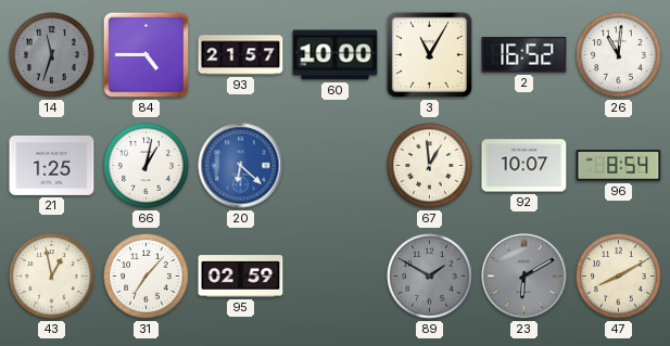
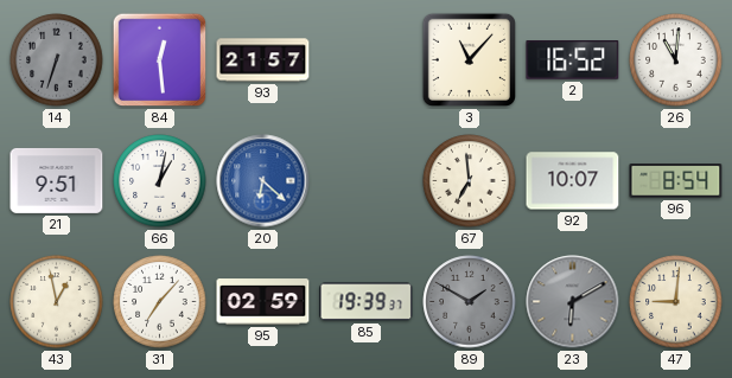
14: 11:33 -> 6:33
84: 4:45 -> 12:29
60: 10:00 -> none
3: 11:05 -> 11:07
21: 1:25 -> 9:51
67: 12:59 -> 6:59
85: none -> 19:39
47: 8:10 -> 9:01
